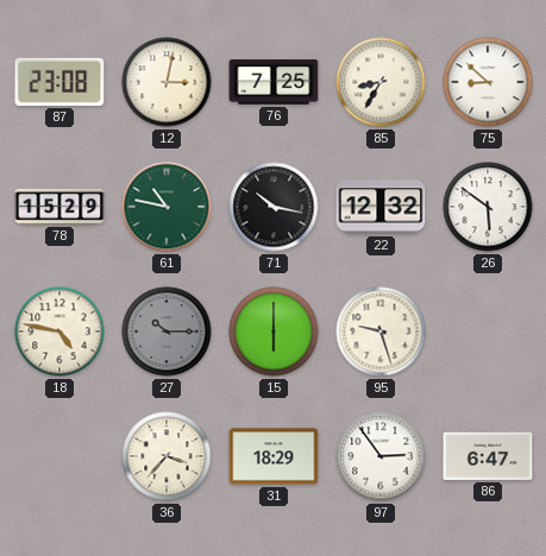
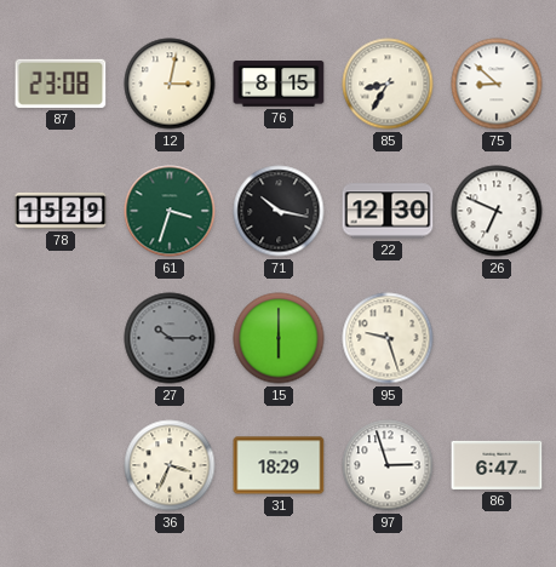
76: 7:25 -> 8:15
61: 10:47 -> 3:33
22: 12:32 -> 12:30
26: 5:51 -> 6:49
18: 4:47 -> none
36: 3:37 -> 3:34
97: 2:54 -> 2:57
